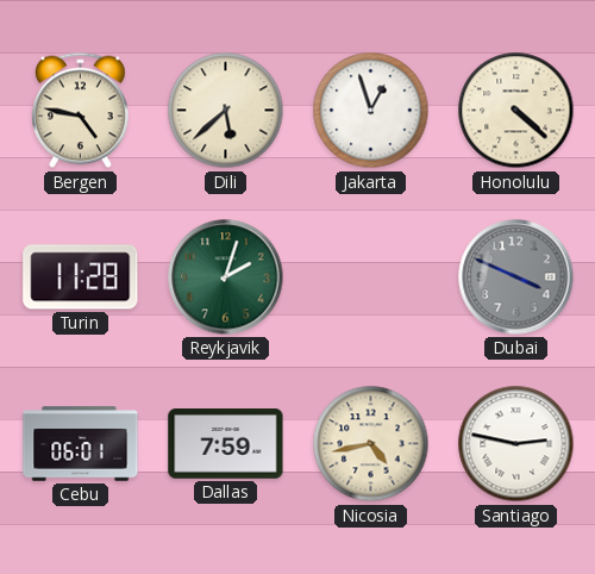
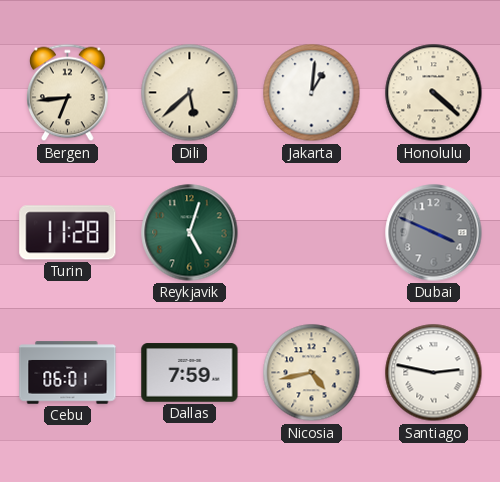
Bergen: 4:47 -> 6:44
Jakarta: 12:57 -> 1:01
Reykjavik: 2:03 -> 5:03
